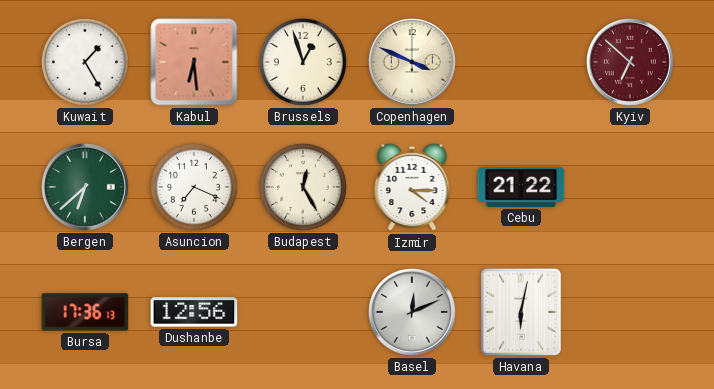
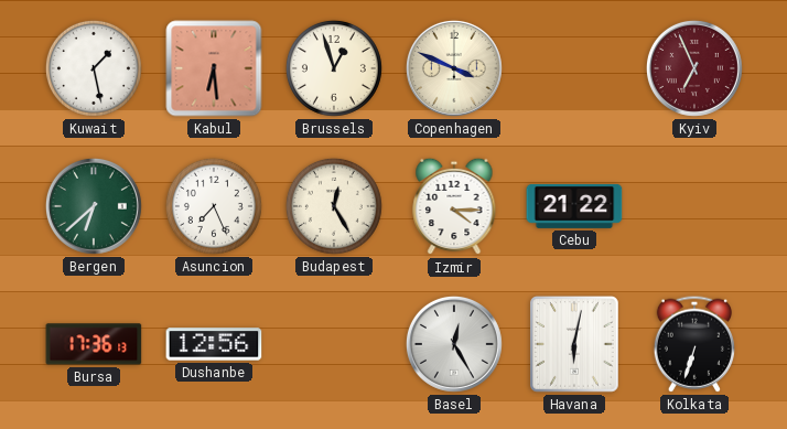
Kuwait: 1:25 -> 1:28
Kyiv: 6:52 -> 6:56
Asuncion: 7:19 -> 7:26
Basel: 12:11 -> 12:25
Kolkata: none -> 6:33
